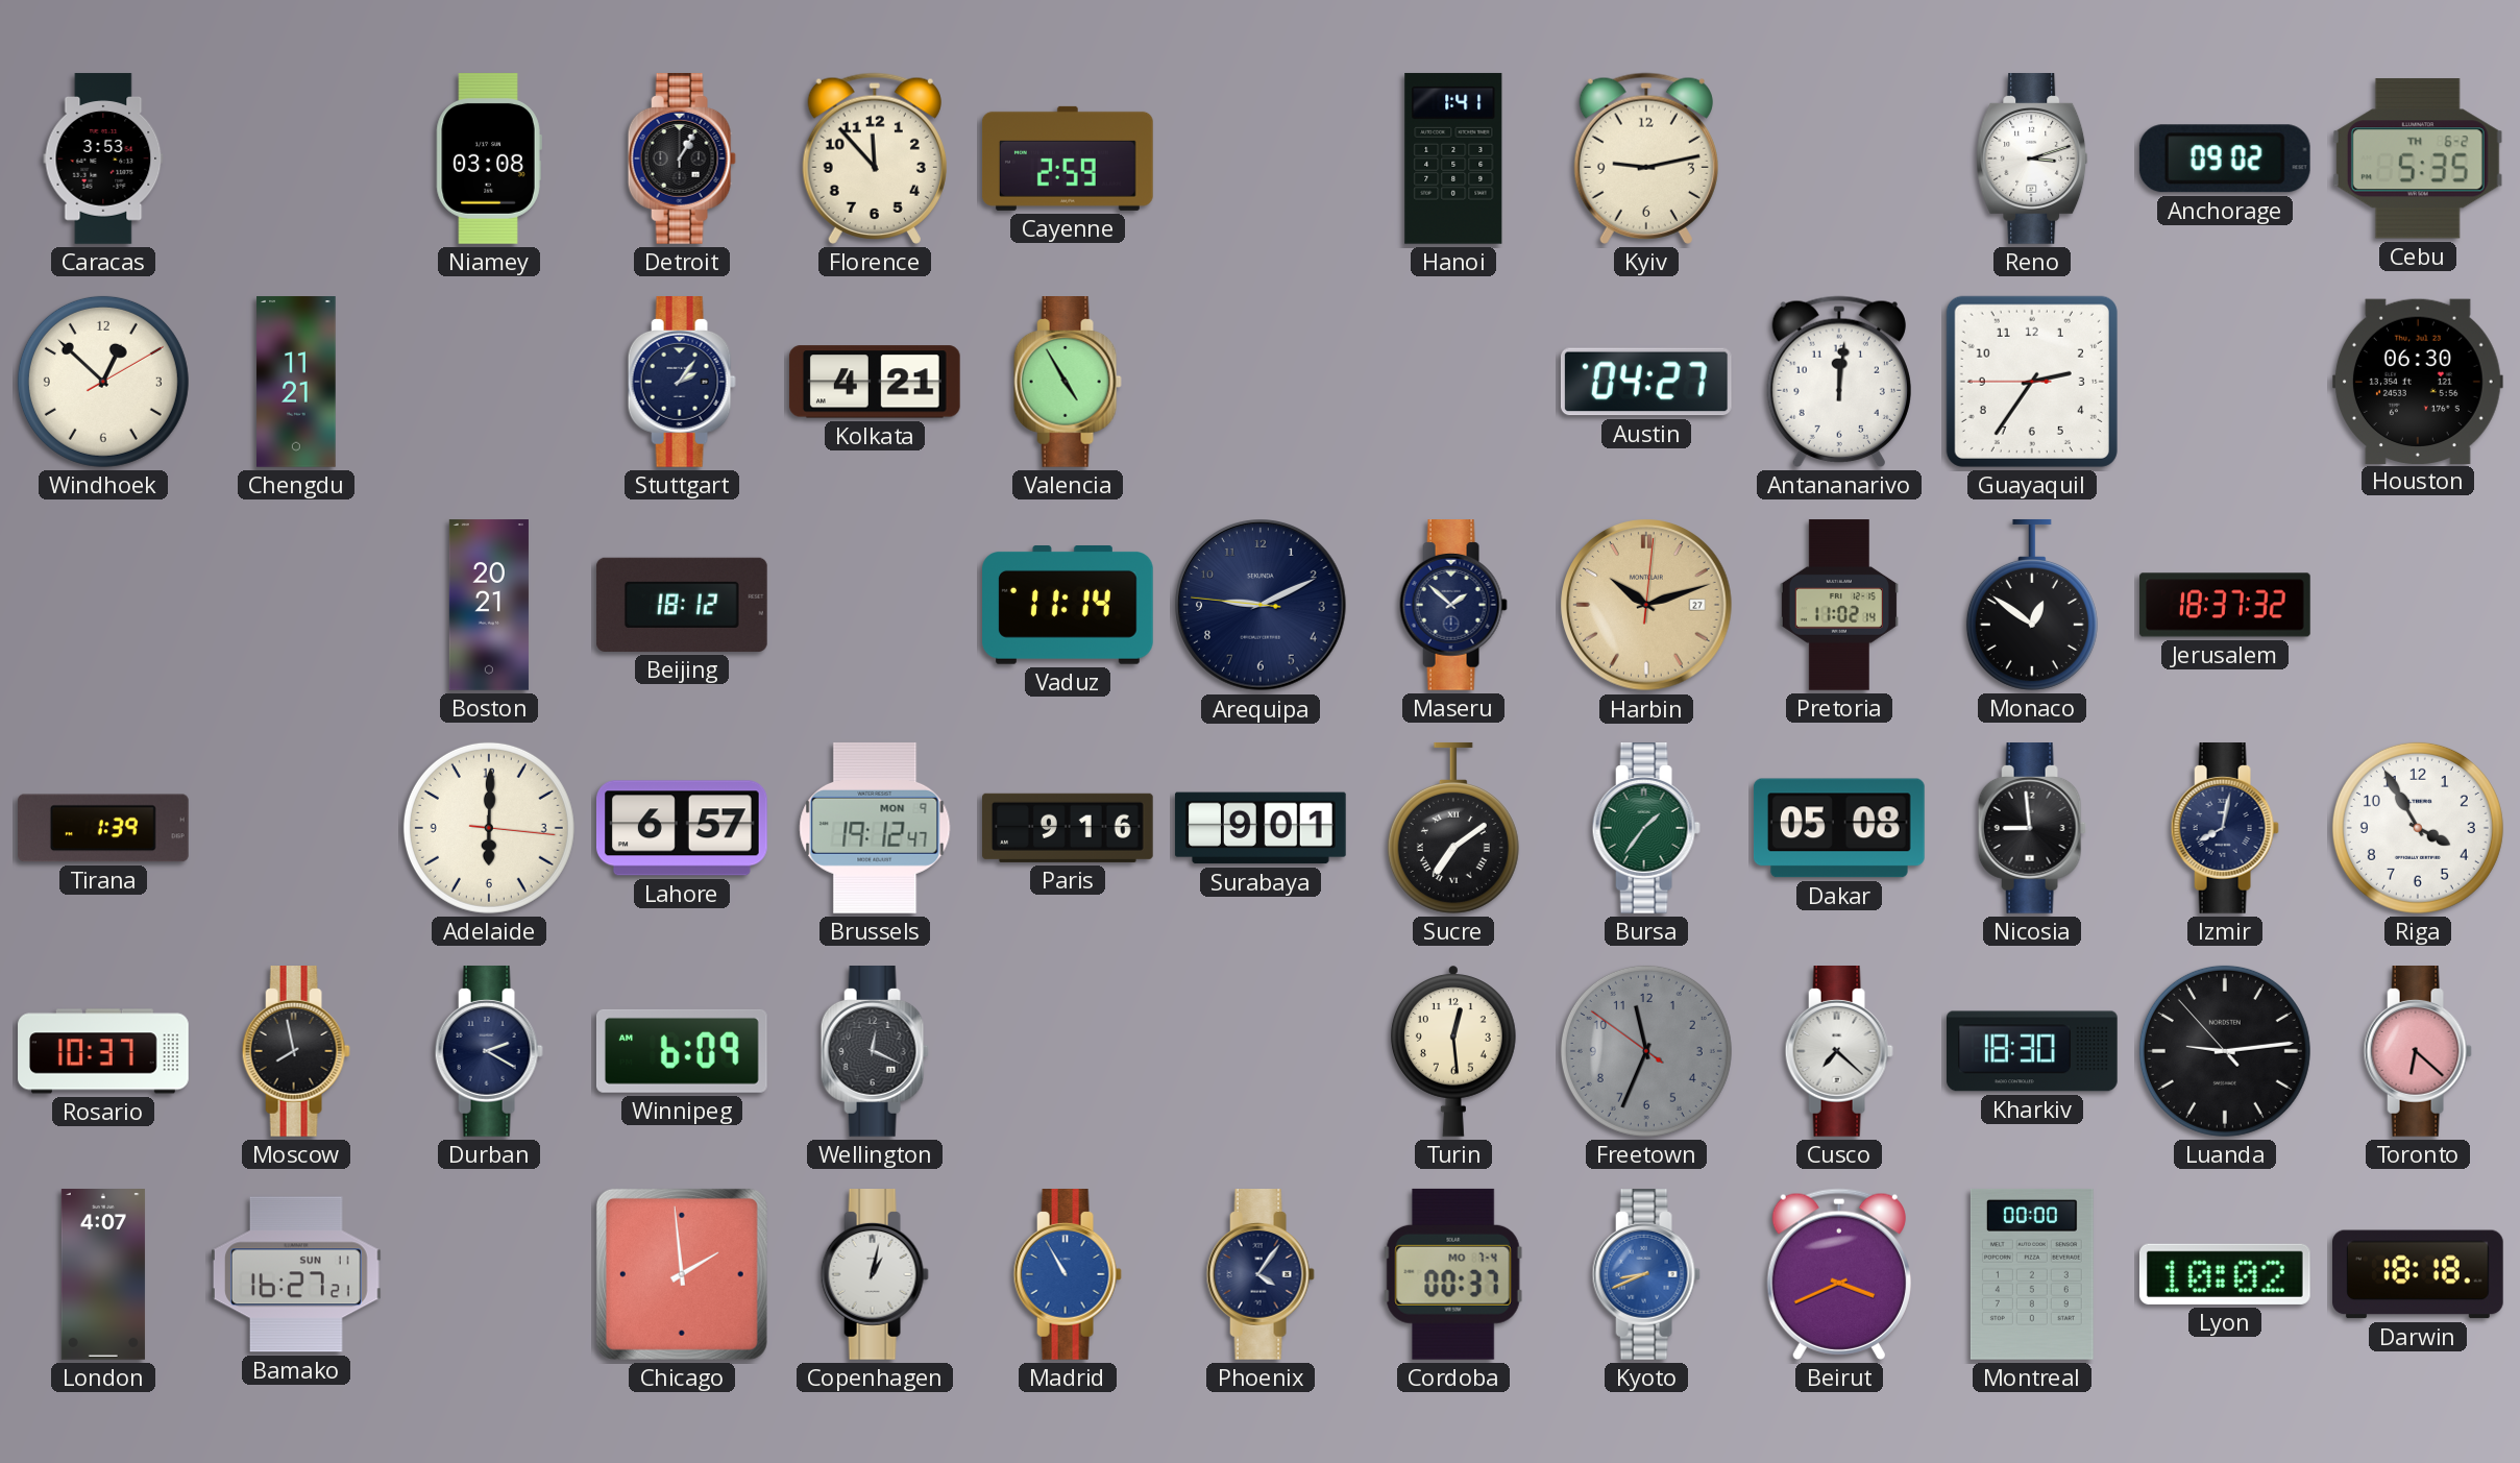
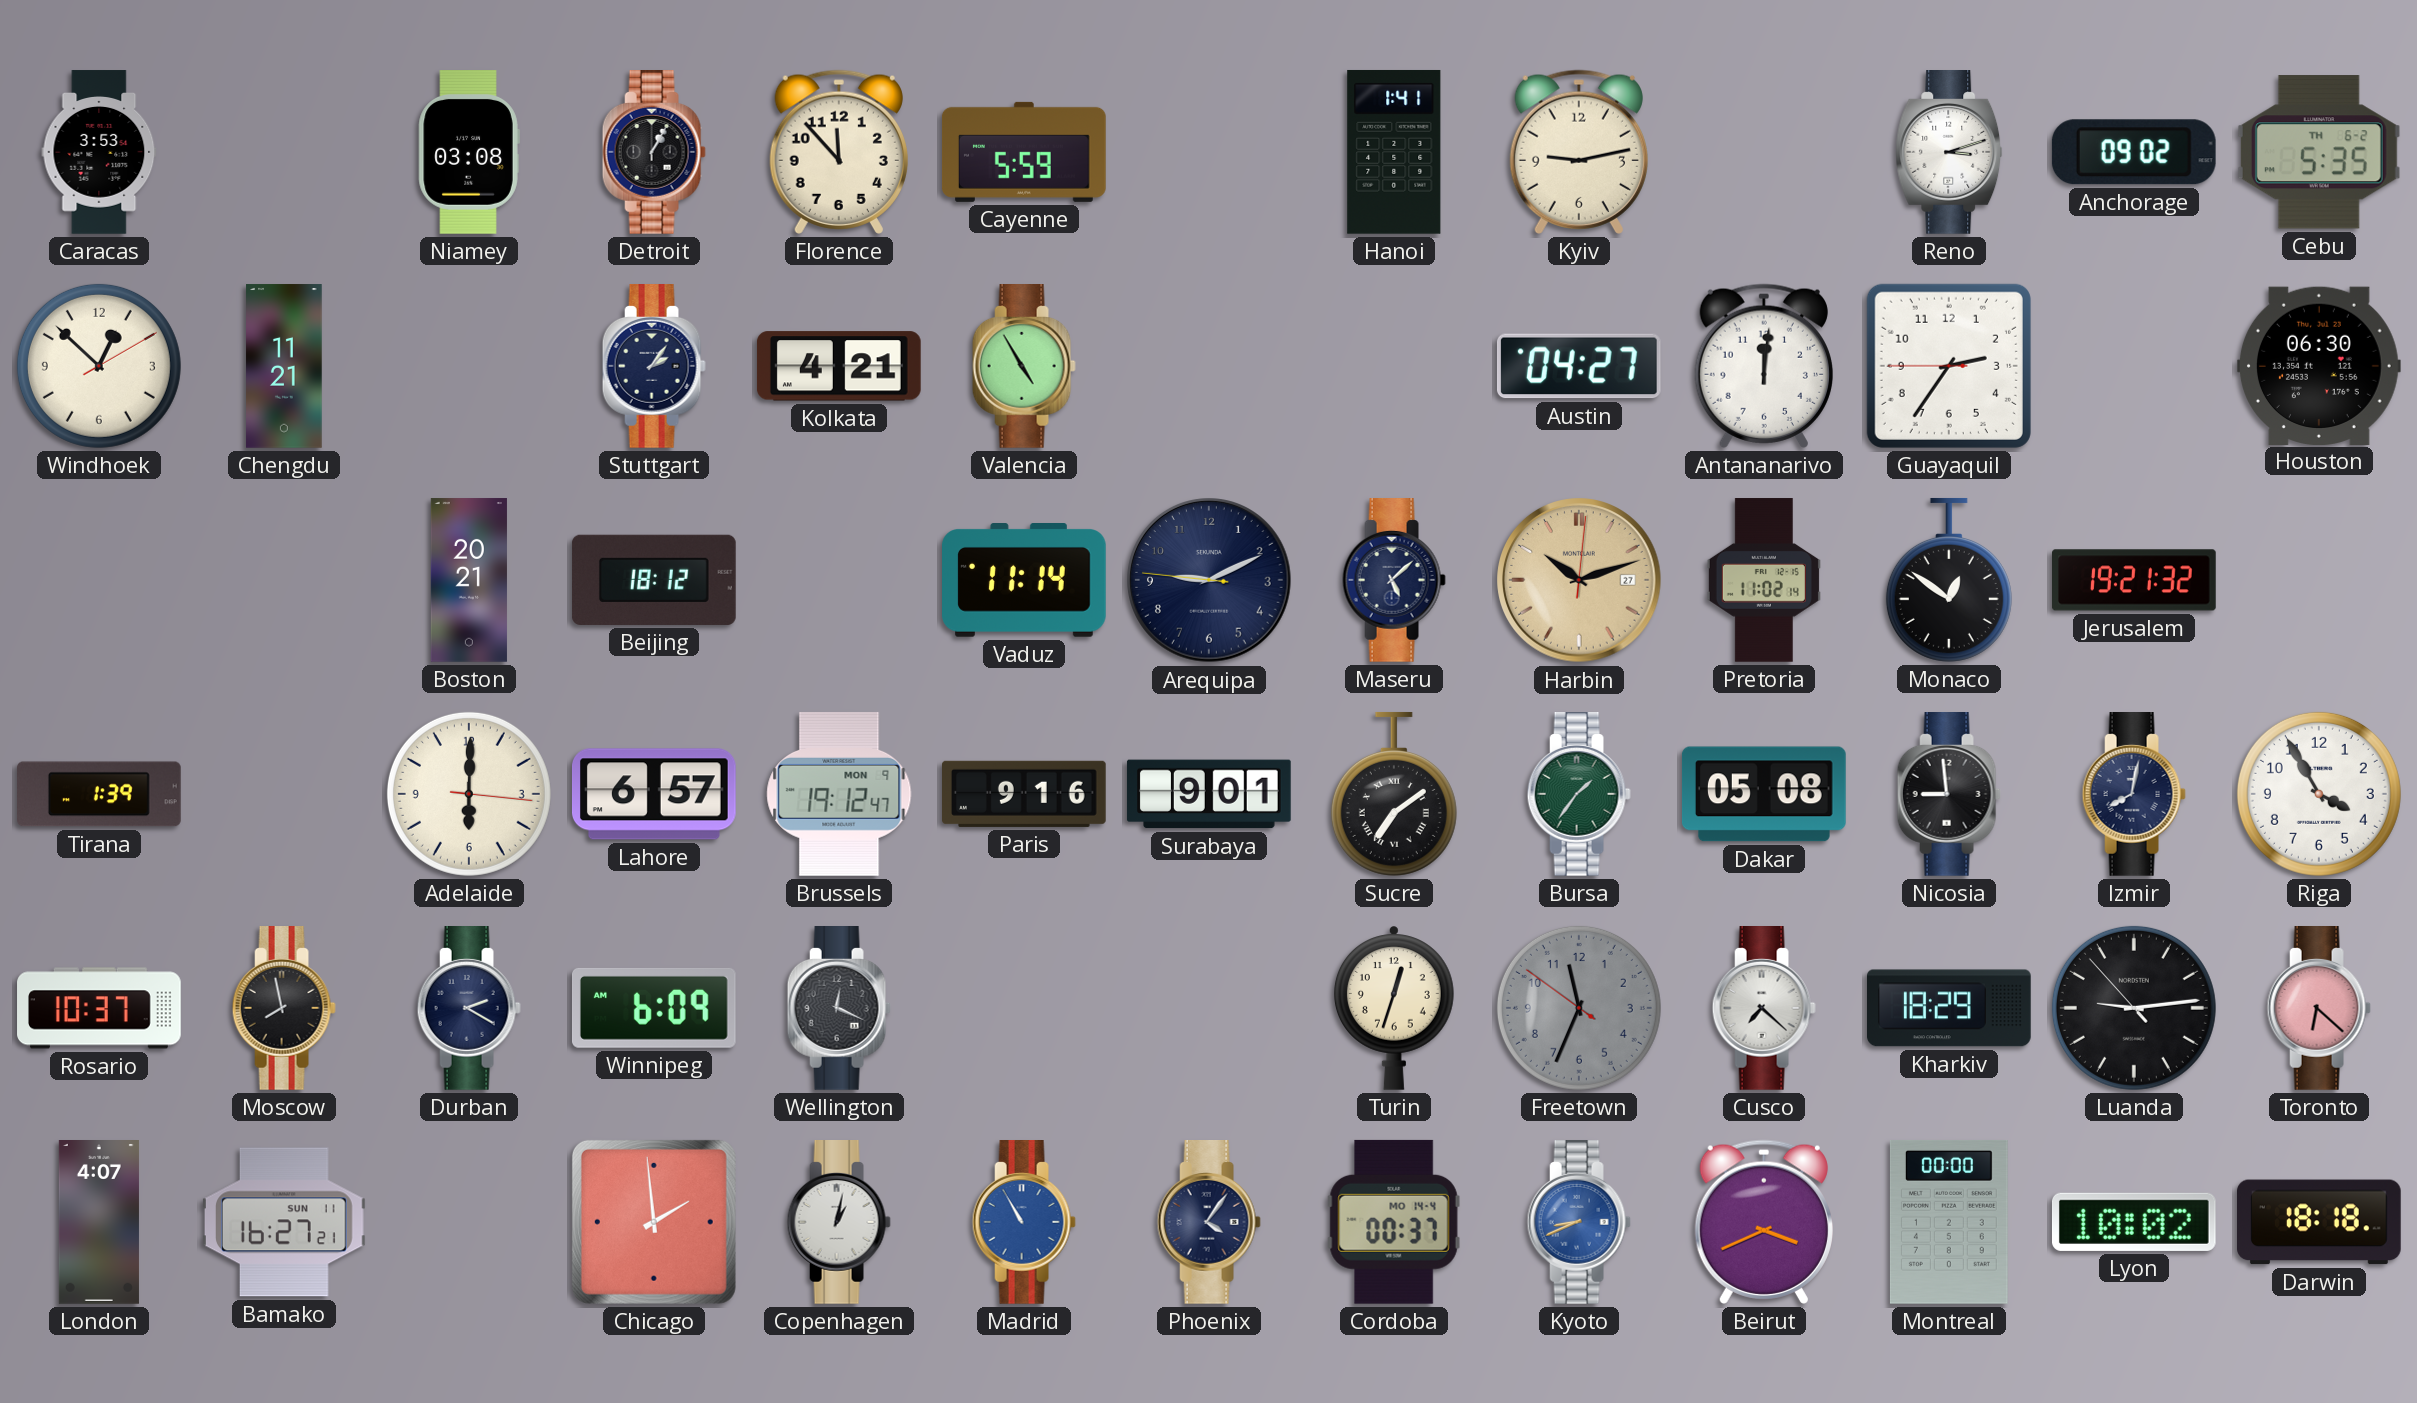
Cayenne: 2:59 -> 5:59
Maseru: 1:52 -> 5:08
Jerusalem: 18:37 -> 19:21
Turin: 12:29 -> 12:33
Kharkiv: 18:30 -> 18:29
Cordoba date: MO 7-4 -> MO 14-4
